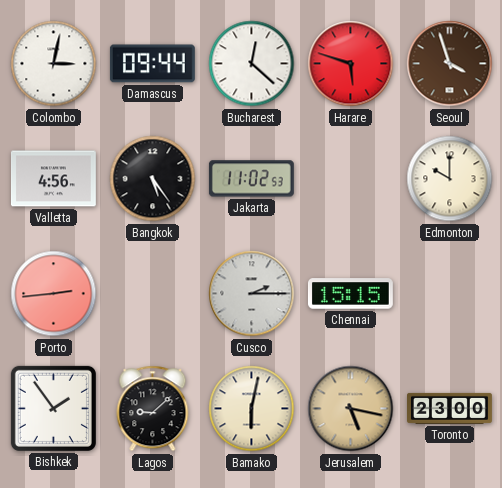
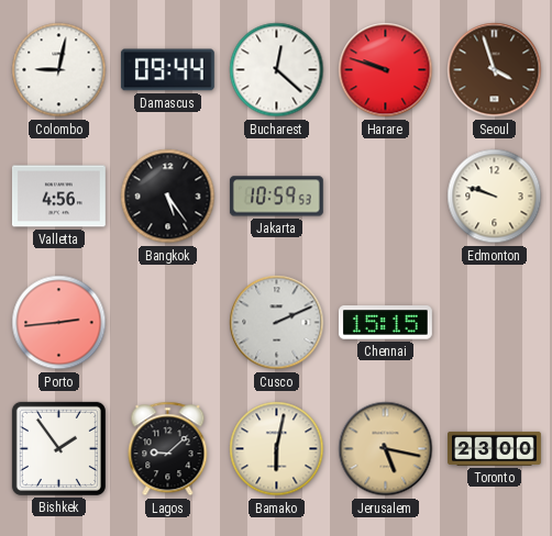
Colombo: 3:02 -> 9:02
Harare: 5:48 -> 9:48
Jakarta: 11:02 -> 10:59
Edmonton: 10:00 -> 9:48
Cusco: 2:15 -> 2:11
